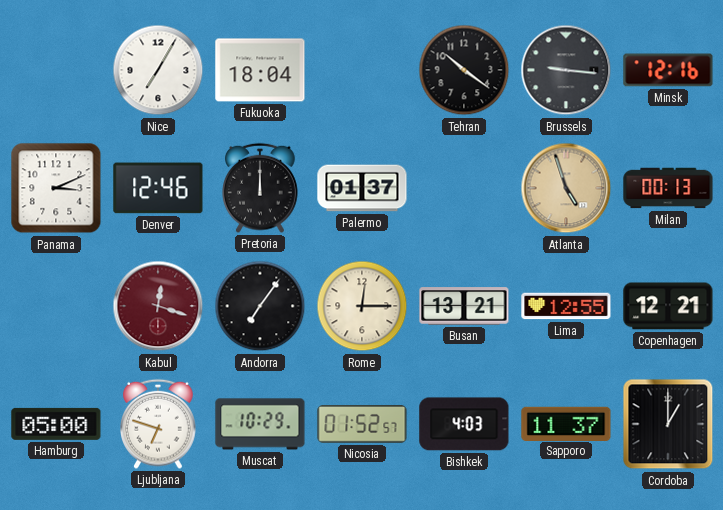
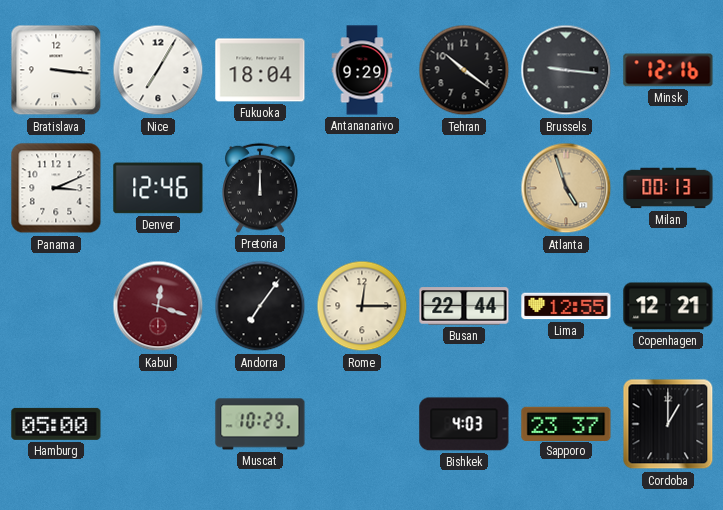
Bratislava: none -> 3:16
Antananarivo: none -> 9:29
Palermo: 01:37 -> none
Busan: 13:21 -> 22:44
Ljubljana: 6:48 -> none
Nicosia: 01:52 -> none
Sapporo: 11:37 -> 23:37
